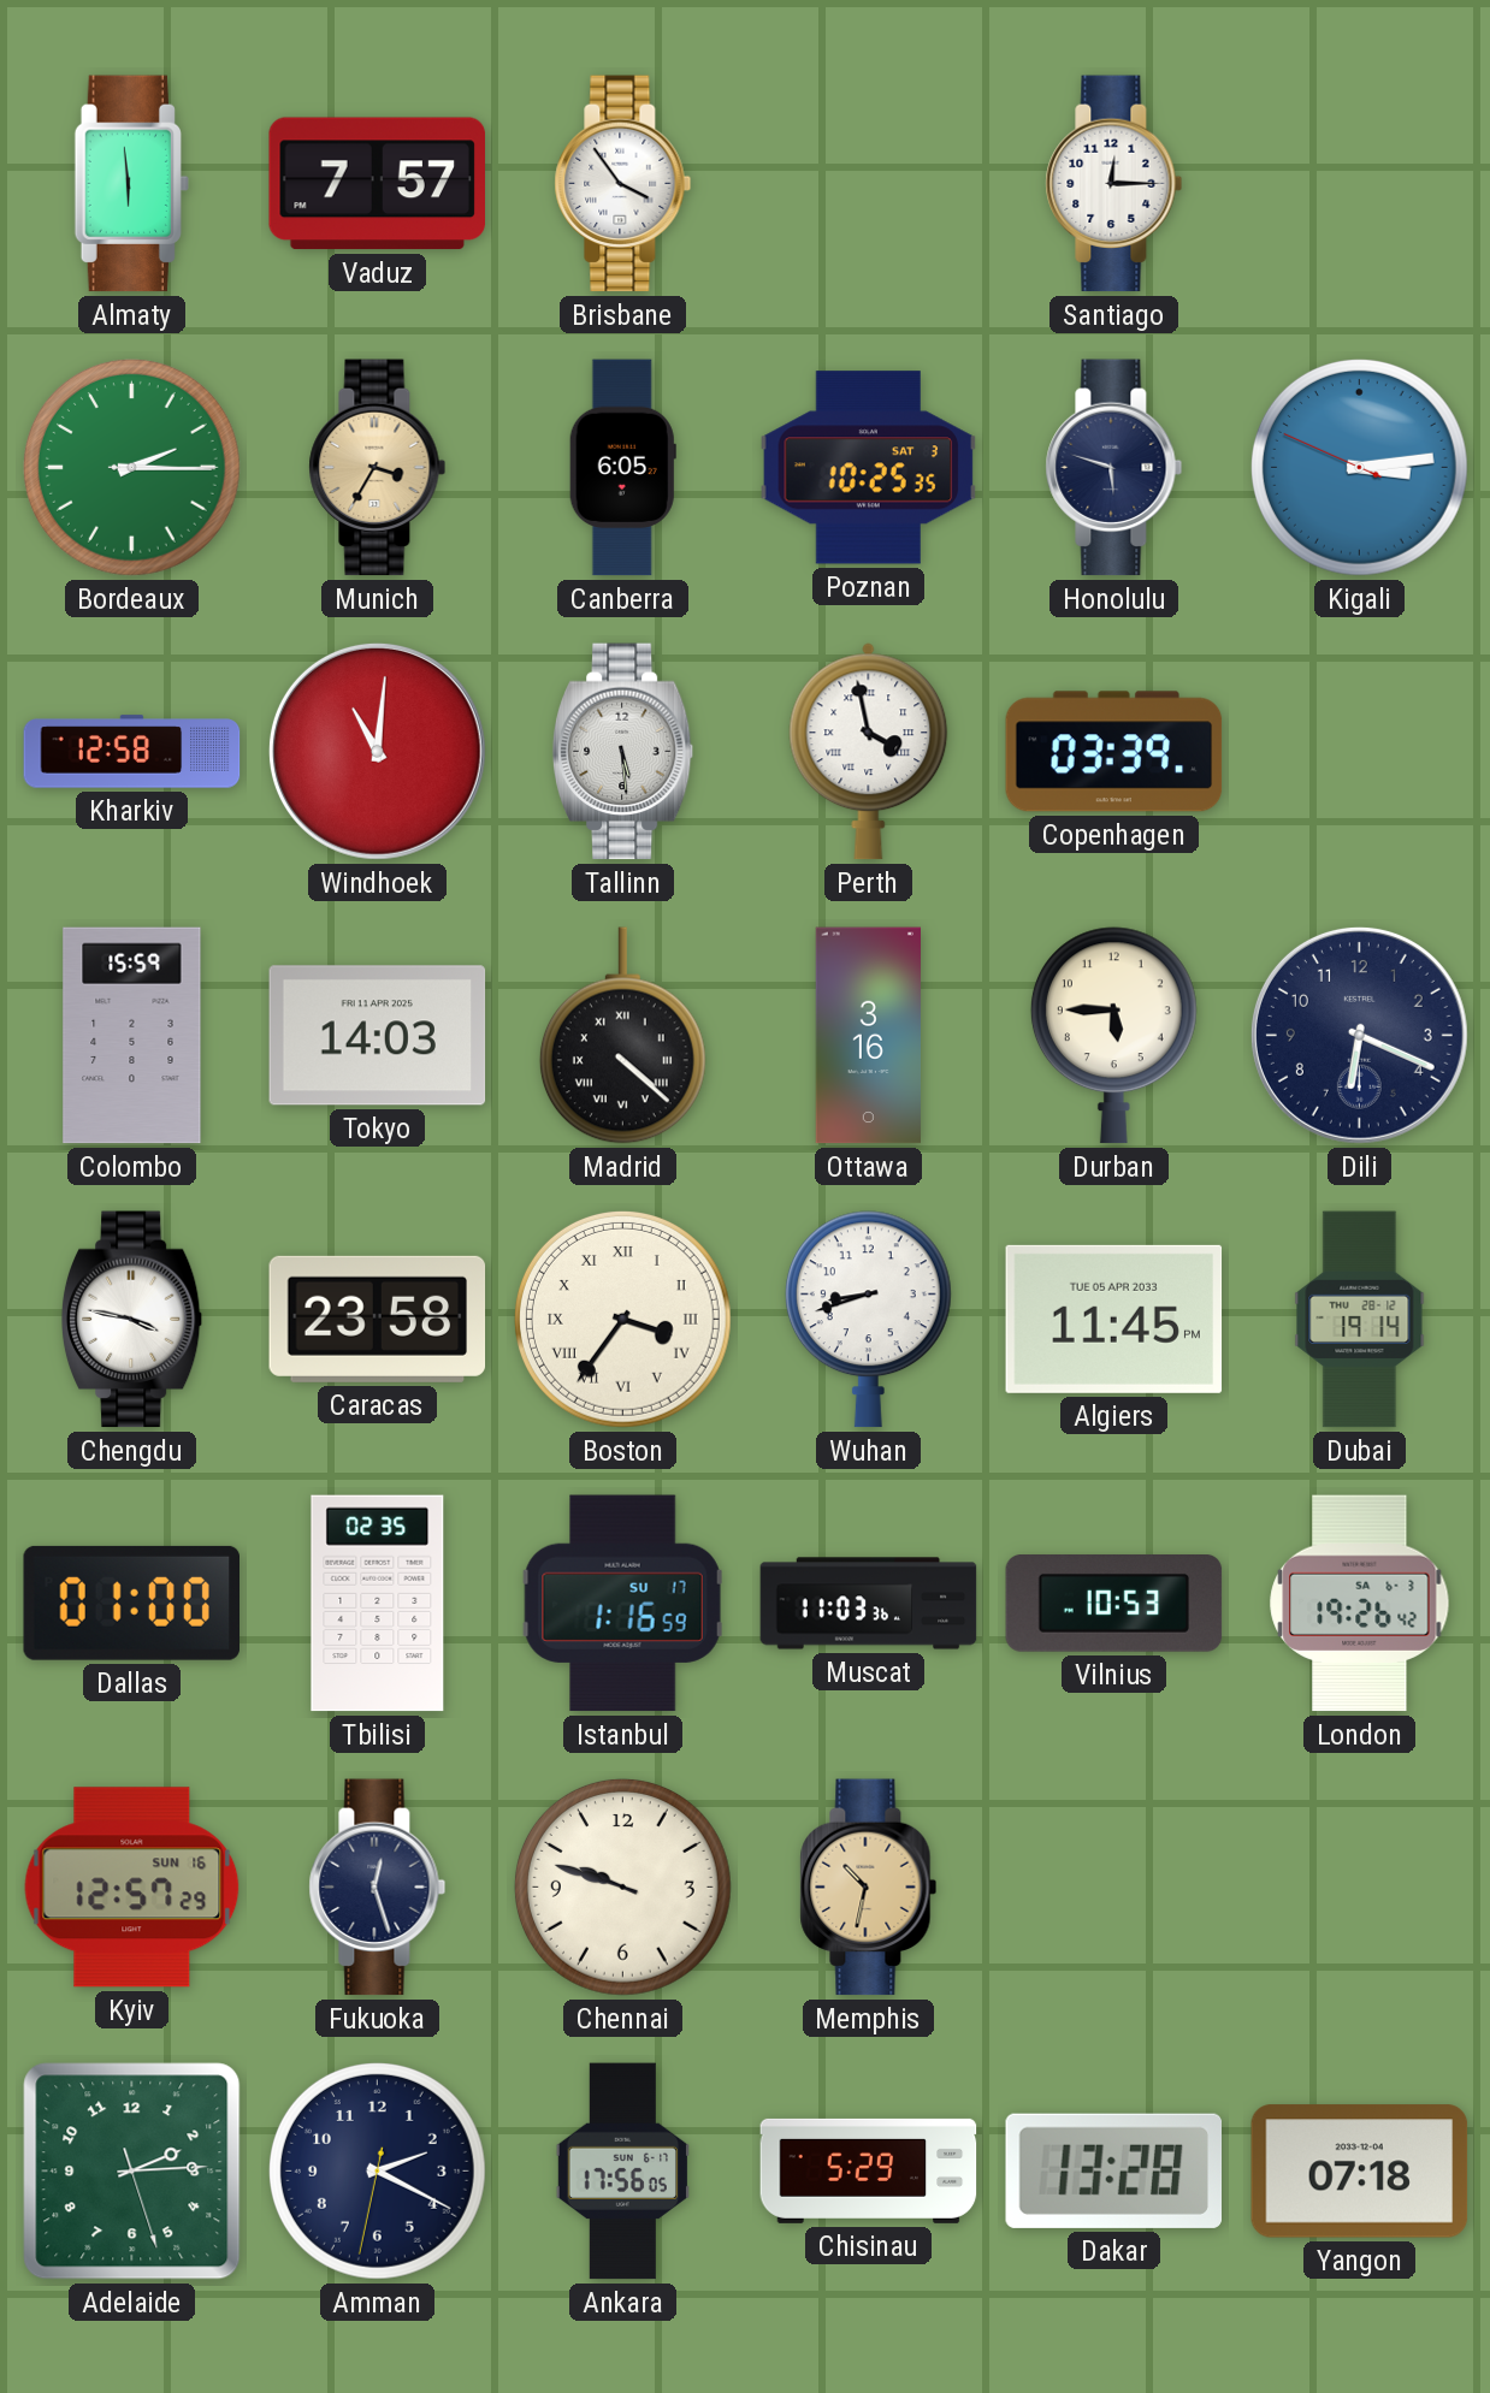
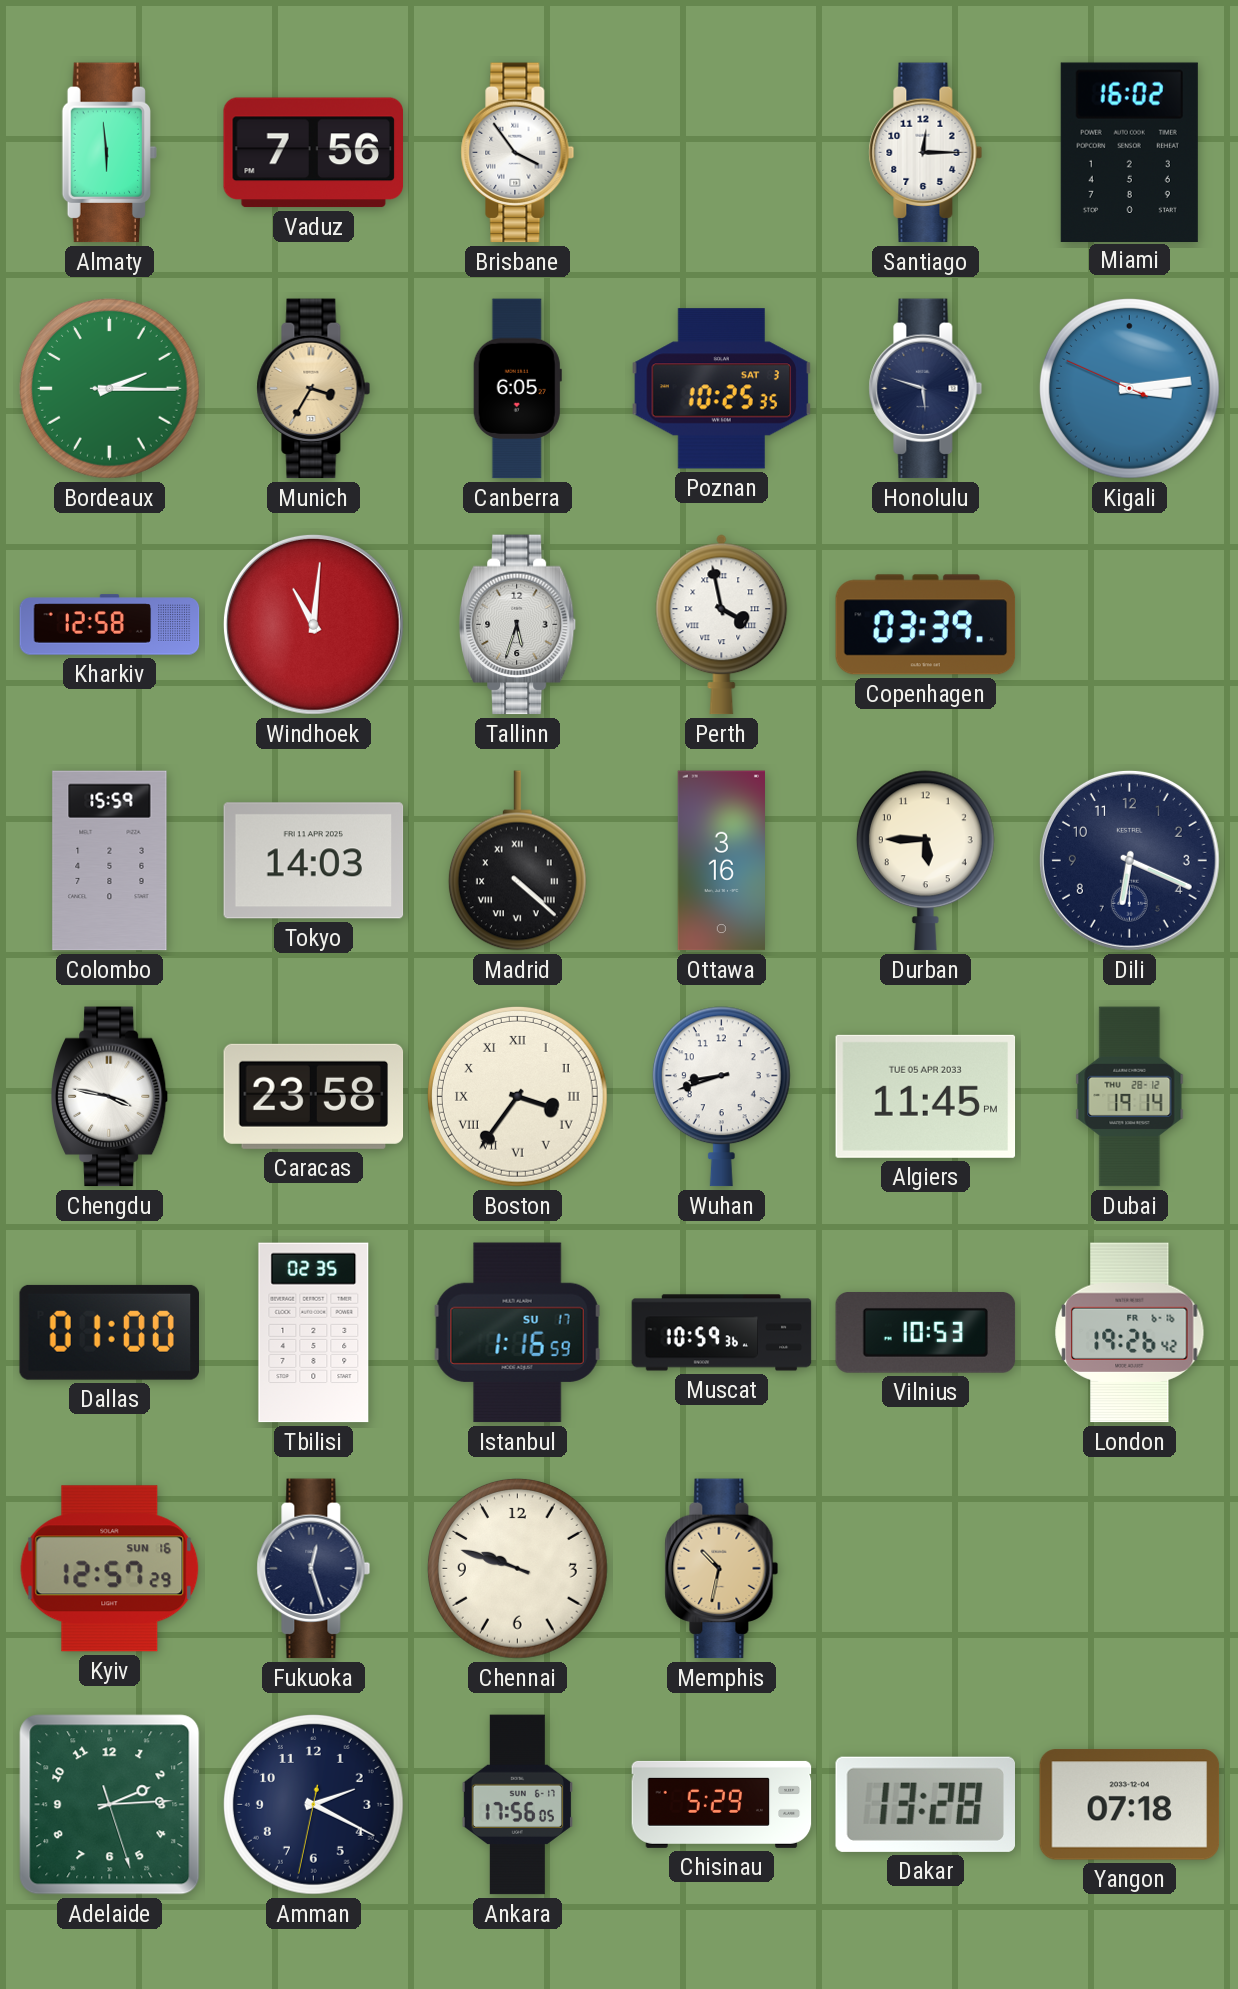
Vaduz: 7:57 -> 7:56
Miami: none -> 16:02
Tallinn: 5:29 -> 5:33
Muscat: 11:03 -> 10:59
London date: SA 6-3 -> FR 6-16
